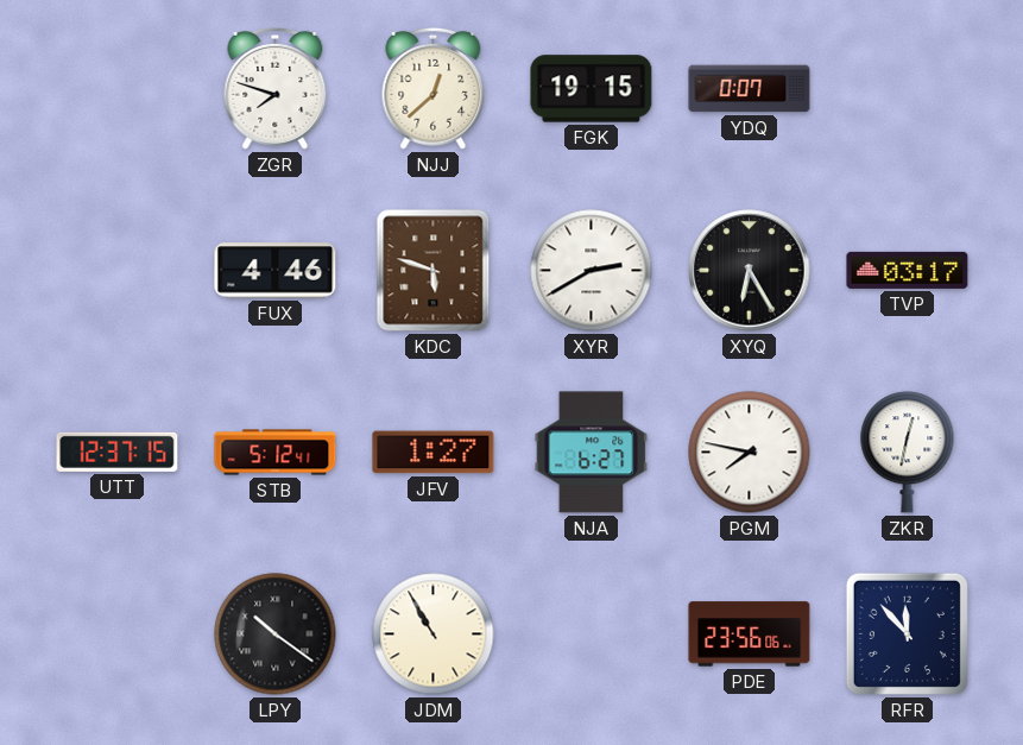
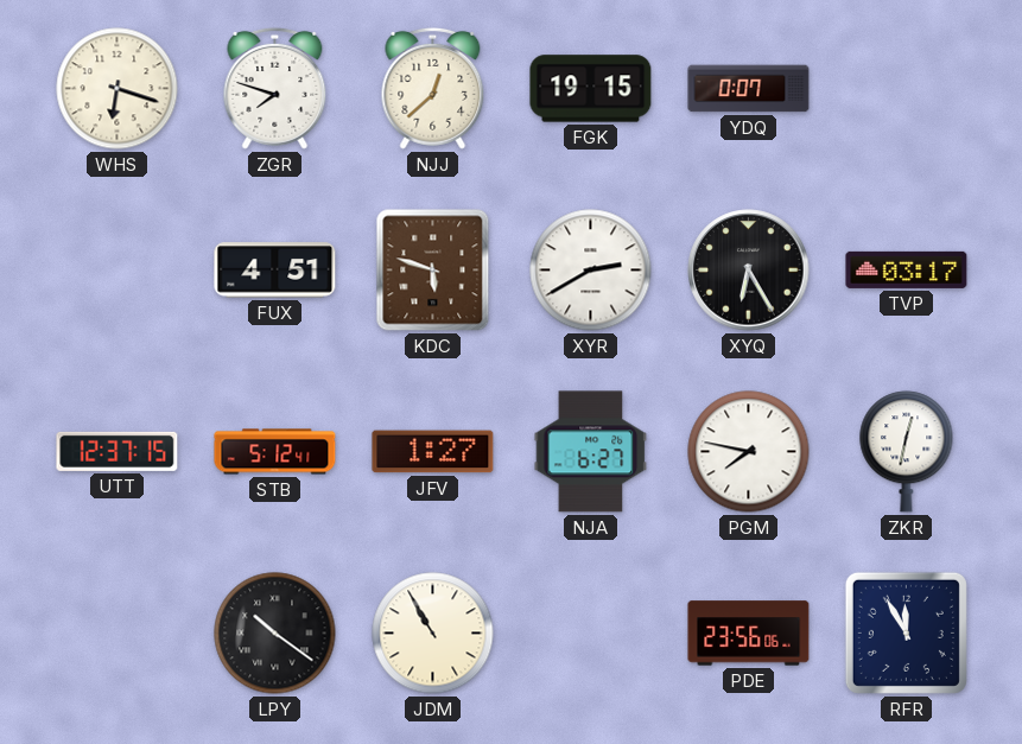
WHS: none -> 6:18
FUX: 4:46 -> 4:51
RFR: 11:53 -> 11:55
